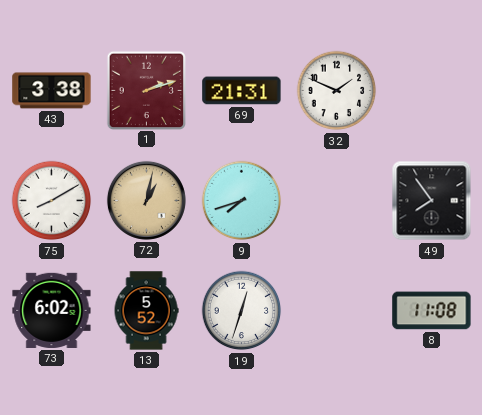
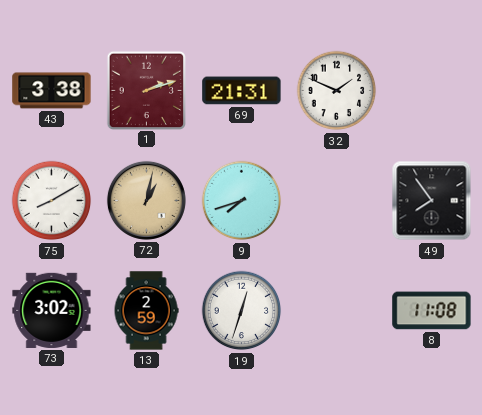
73: 6:02 -> 3:02
13: 5:52 -> 2:59
